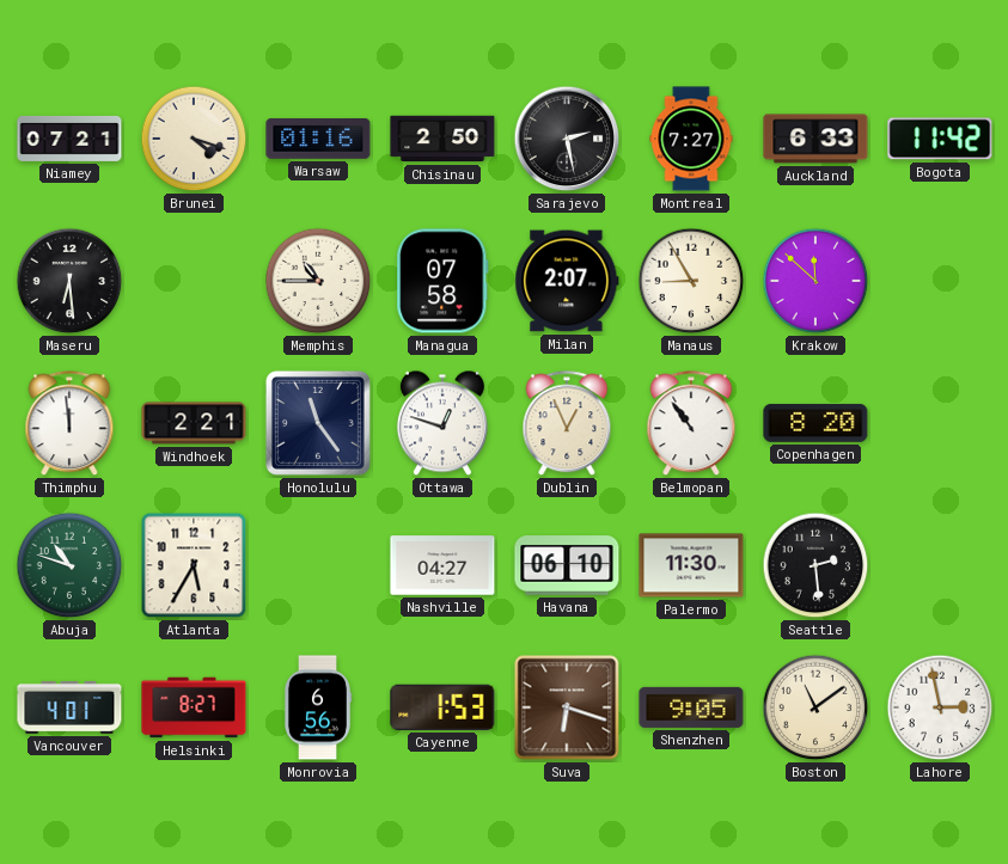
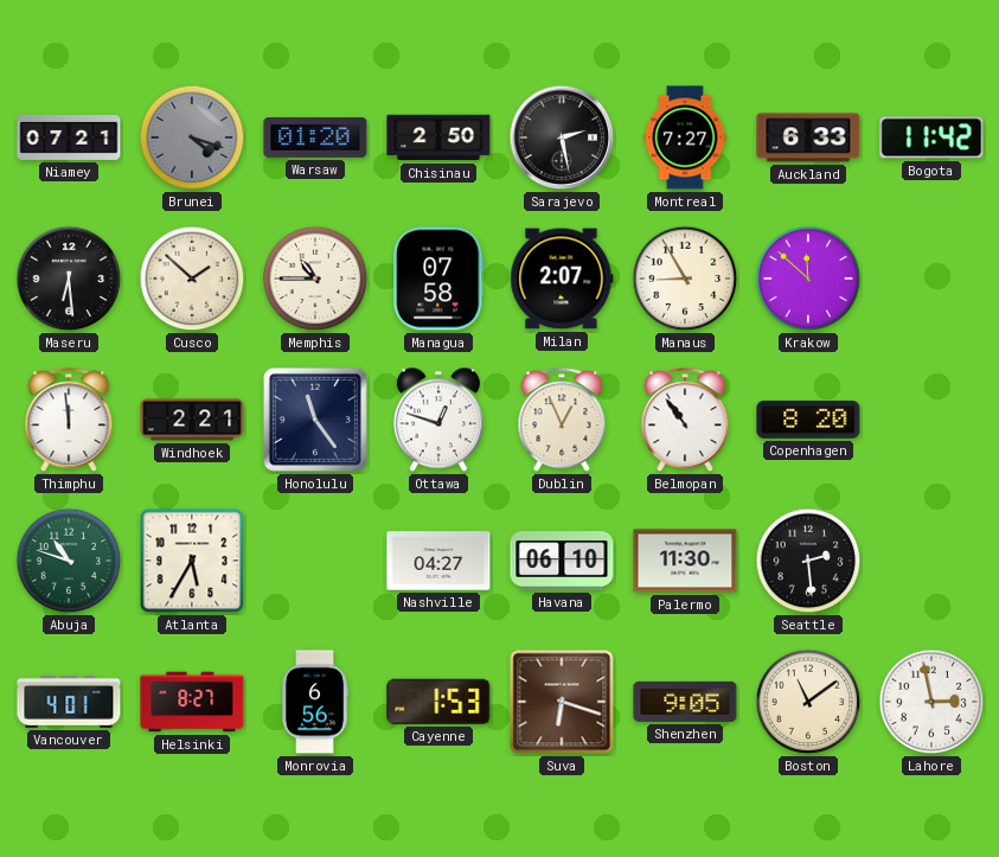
Brunei dial: cream -> grey
Warsaw: 01:16 -> 01:20
Cusco: none -> 1:52
